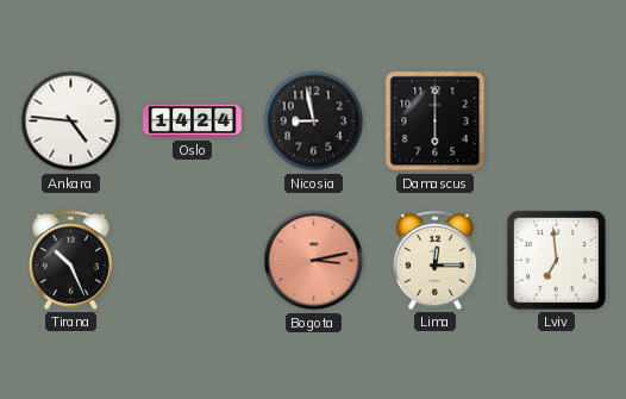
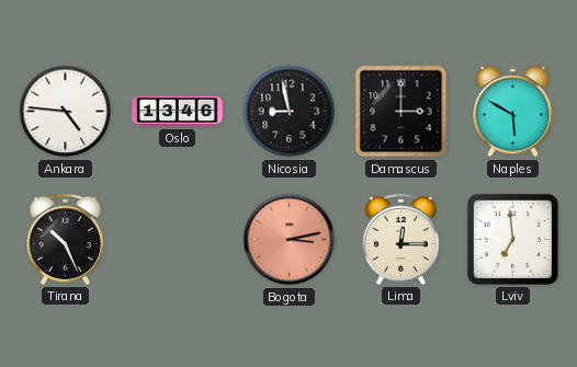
Oslo: 14:24 -> 13:46
Damascus: 6:00 -> 3:00
Naples: none -> 5:50
